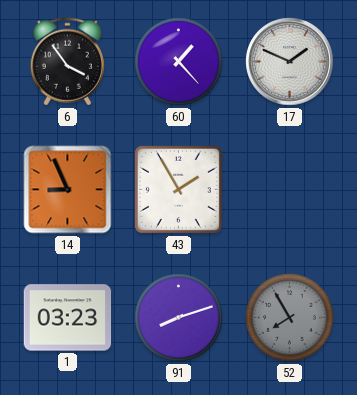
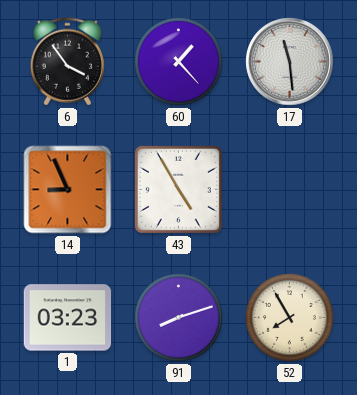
17: 1:49 -> 11:29
43: 1:55 -> 4:55
52 dial: grey -> cream
